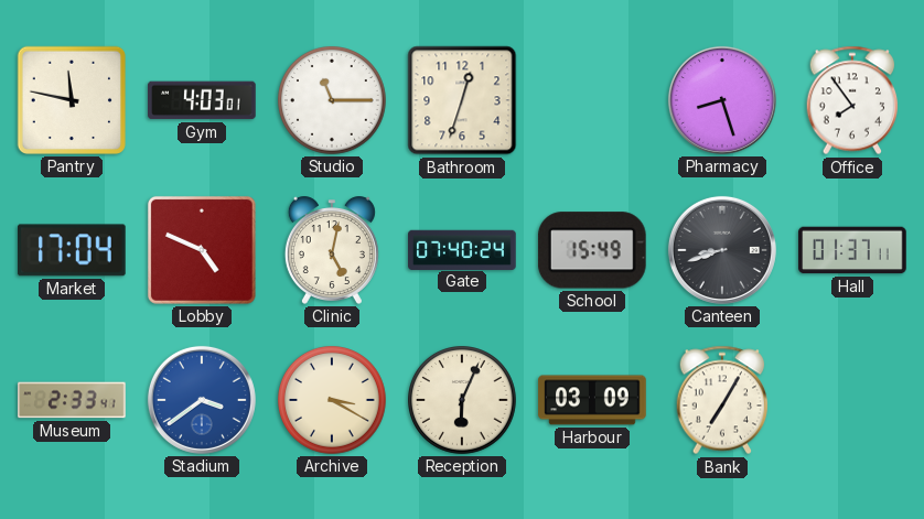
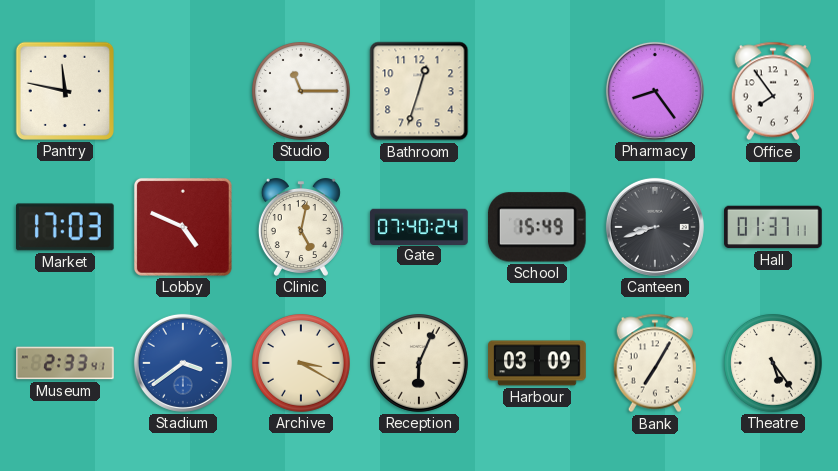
Gym: 4:03 -> none
Pharmacy: 8:27 -> 8:24
Market: 17:04 -> 17:03
Theatre: none -> 5:24
